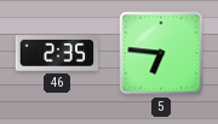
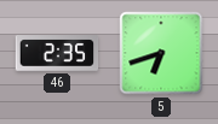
5: 6:46 -> 6:42
